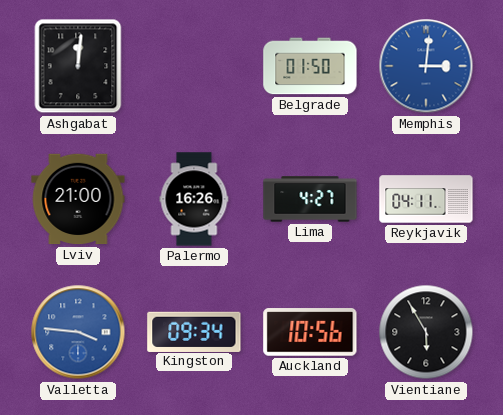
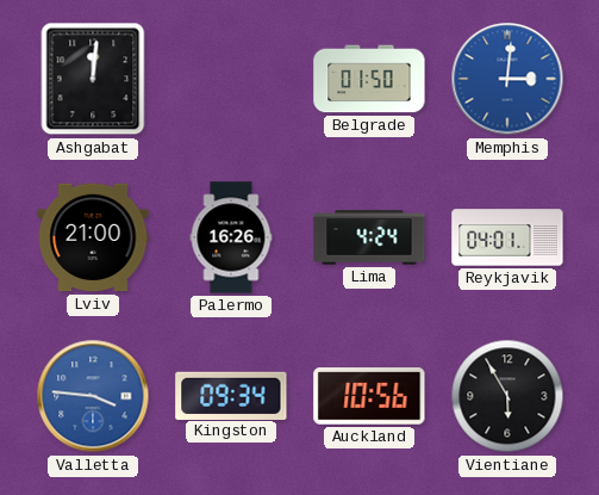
Lima: 4:27 -> 4:24
Reykjavik: 04:11 -> 04:01
